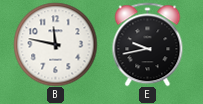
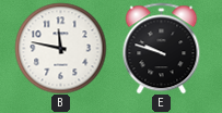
E: 9:43 -> 9:48
